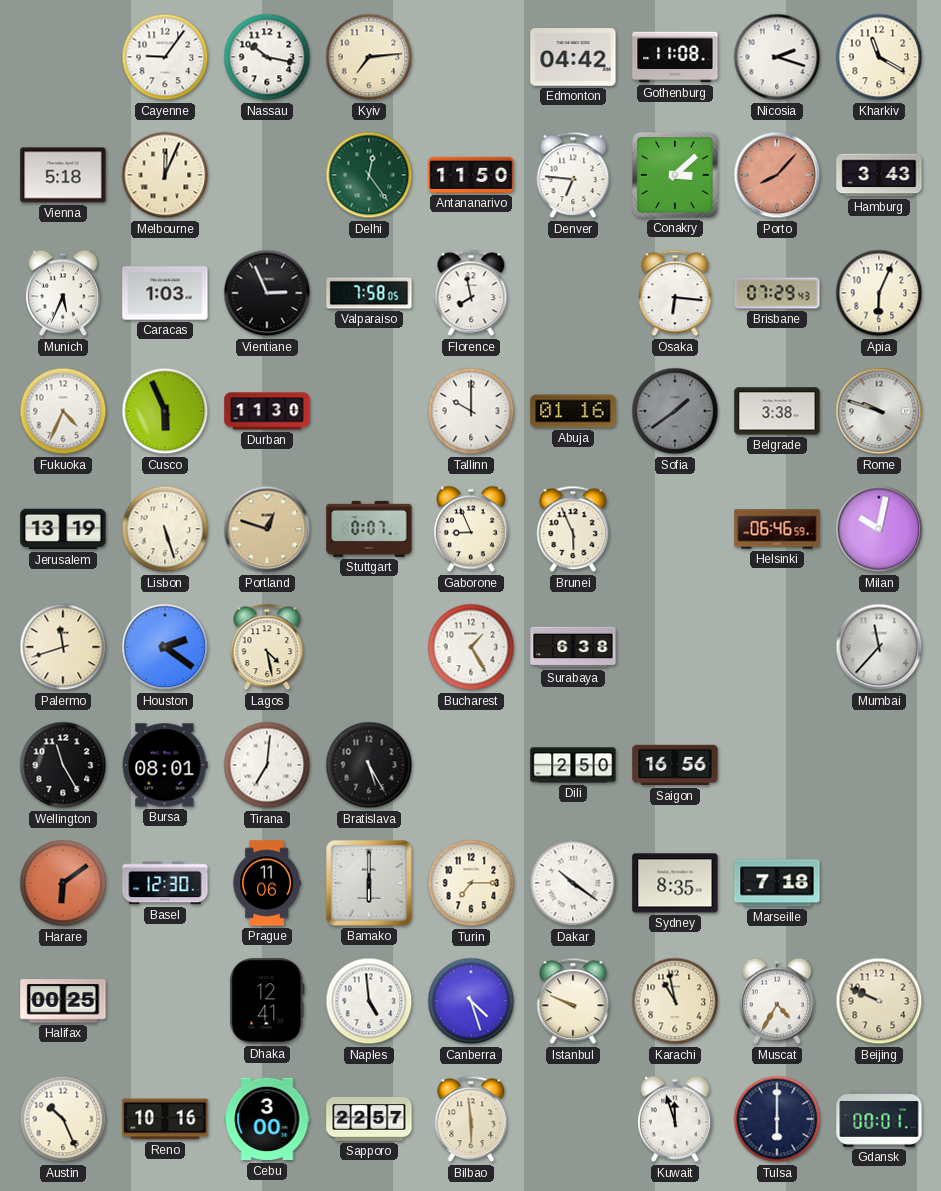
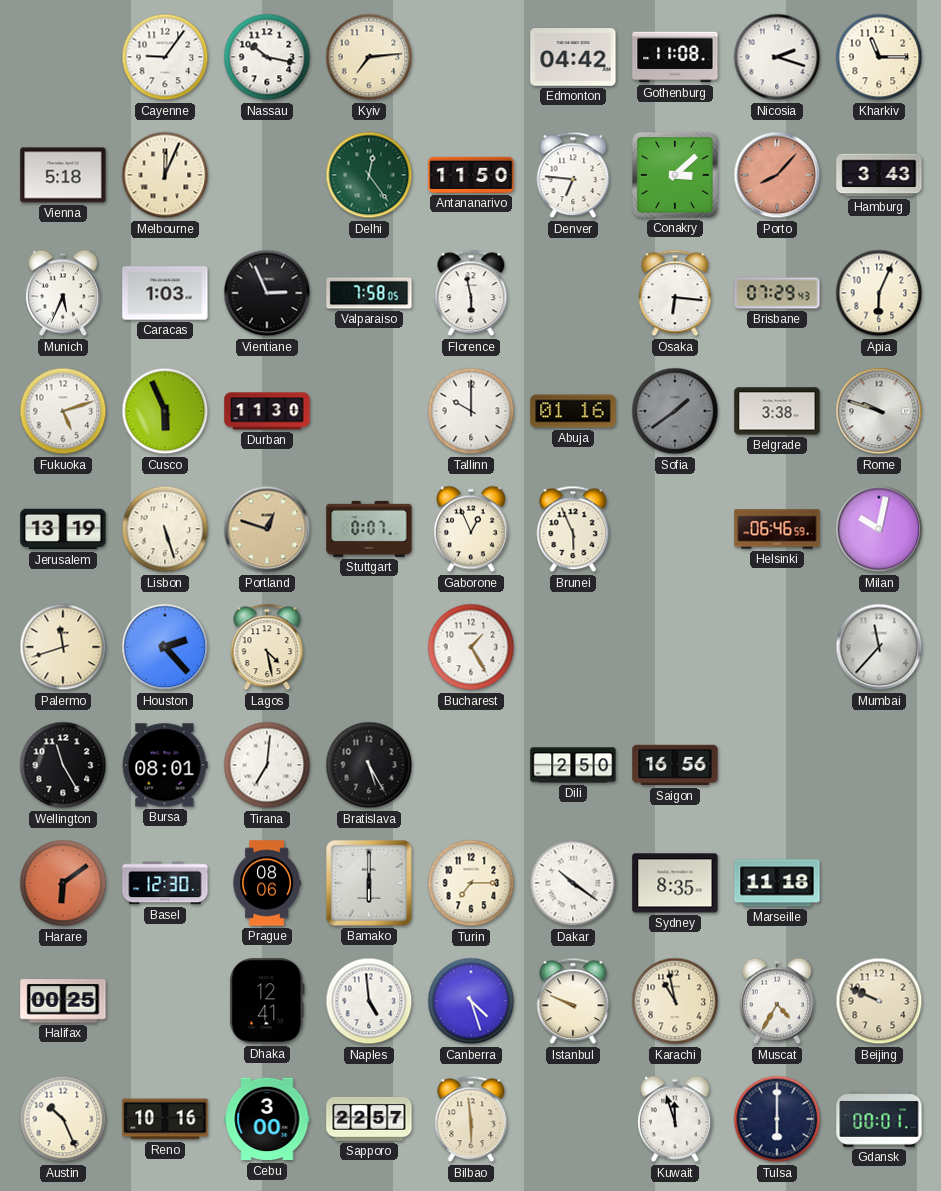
Kharkiv: 11:20 -> 11:15
Florence: 7:58 -> 5:58
Fukuoka: 4:34 -> 5:12
Gaborone: 8:56 -> 12:56
Houston: 2:21 -> 2:23
Surabaya: 6:38 -> none
Prague: 11:06 -> 08:06
Marseille: 7:18 -> 11:18
